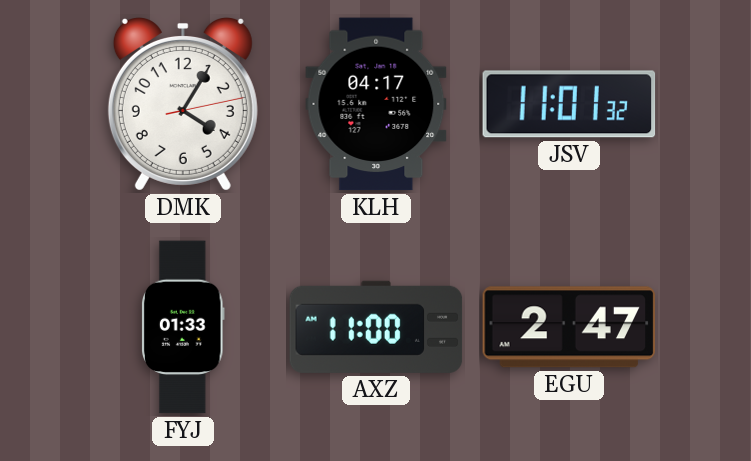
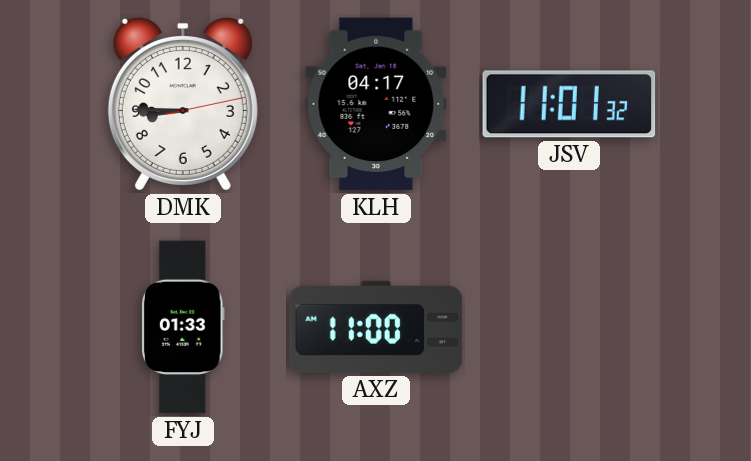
DMK: 4:05 -> 8:45
EGU: 2:47 -> none
